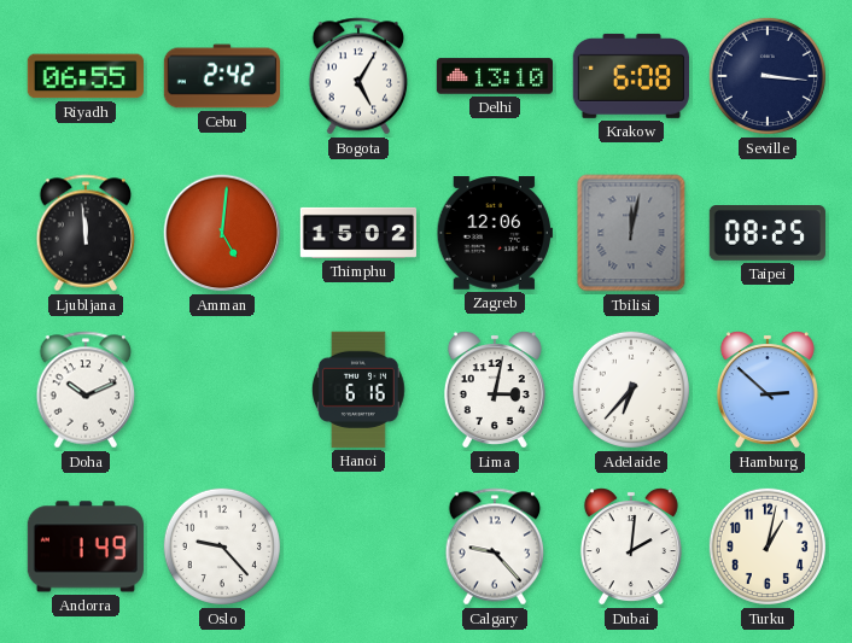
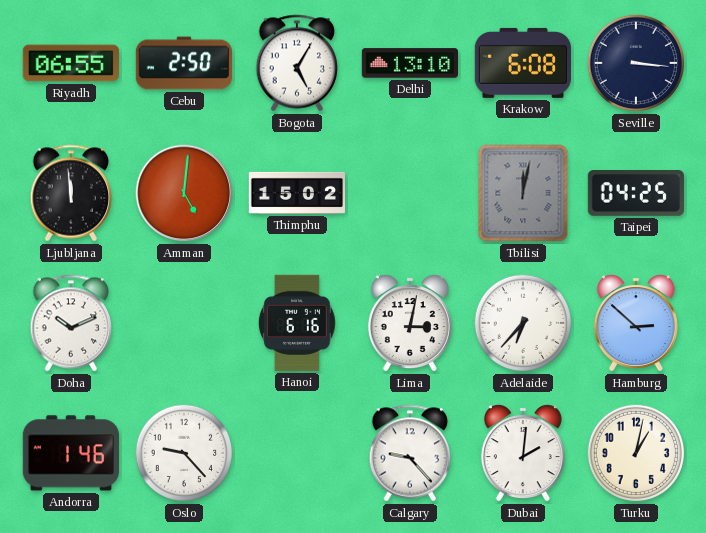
Cebu: 2:42 -> 2:50
Zagreb: 12:06 -> none
Taipei: 08:25 -> 04:25
Andorra: 1:49 -> 1:46
